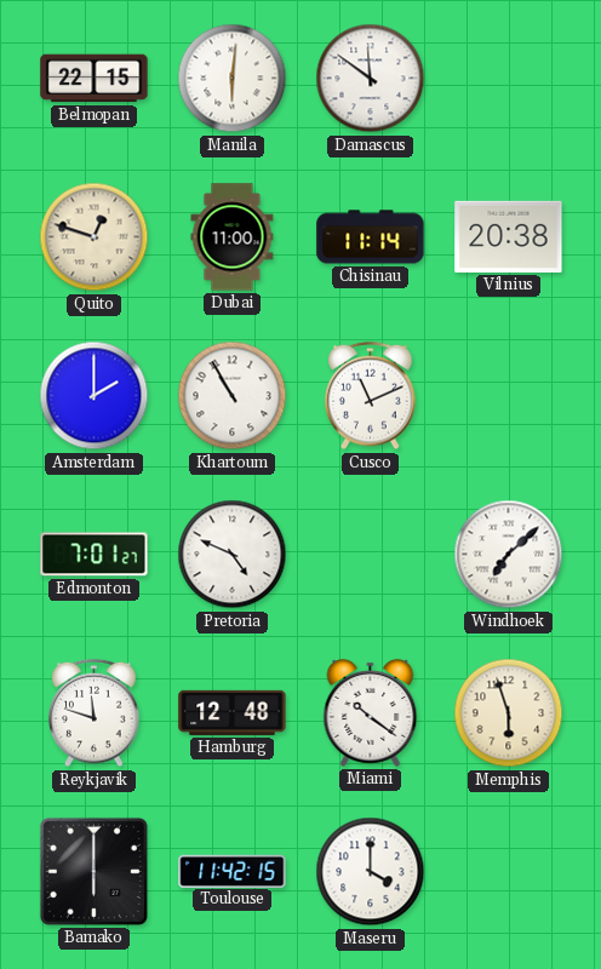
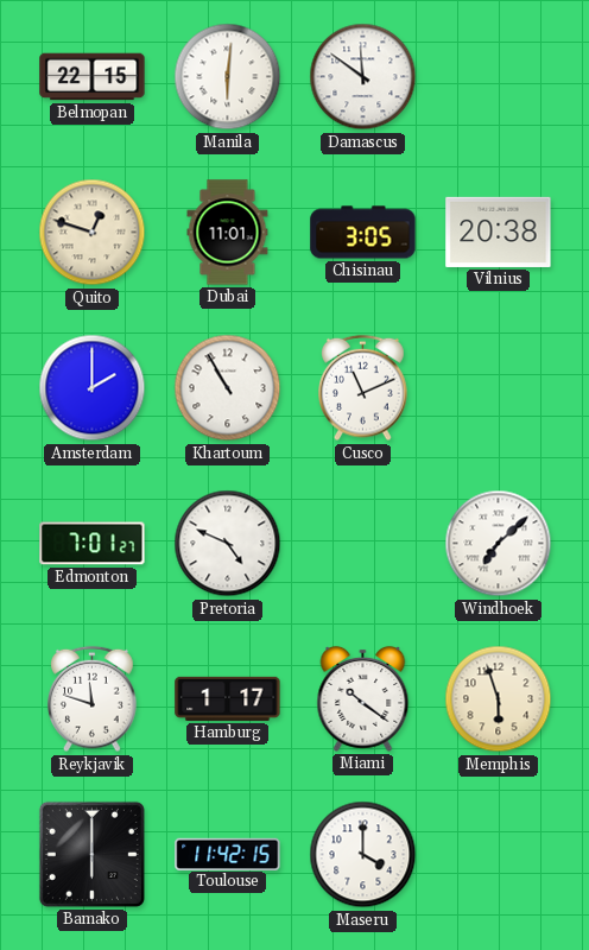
Dubai: 11:00 -> 11:01
Chisinau: 11:14 -> 3:05
Hamburg: 12:48 -> 1:17
